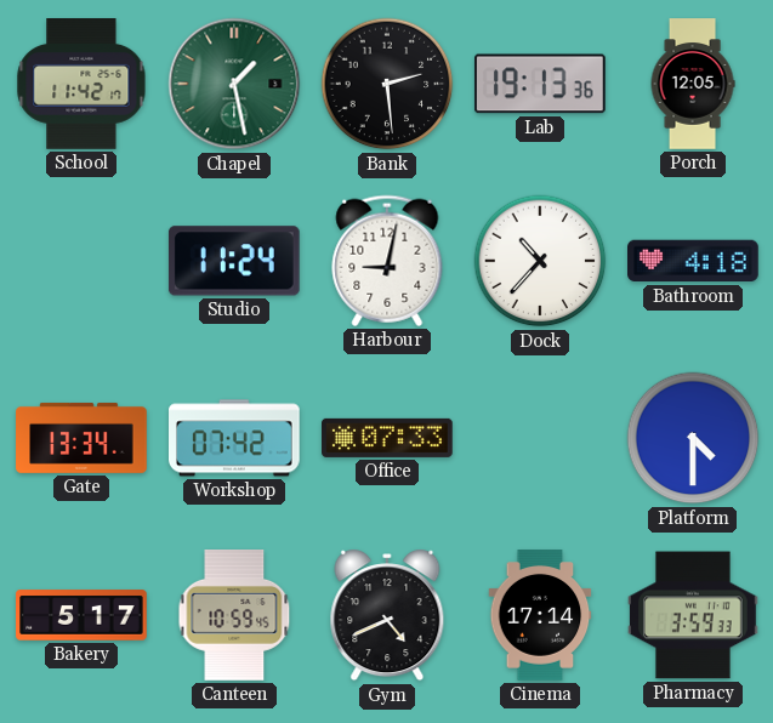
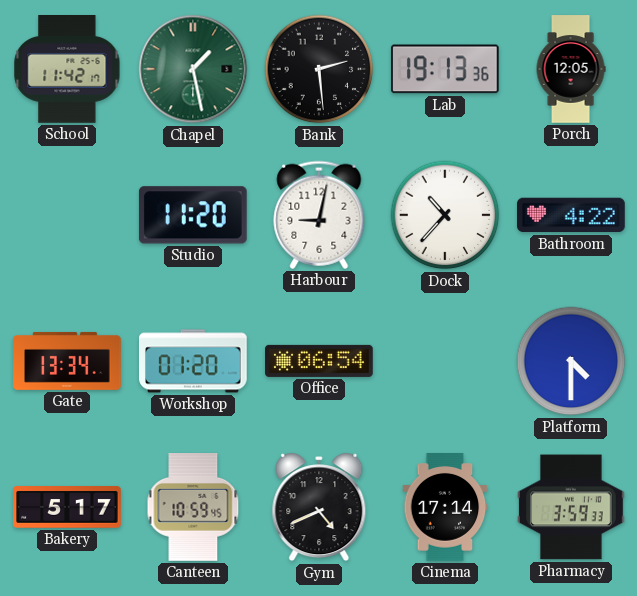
Studio: 11:24 -> 11:20
Bathroom: 4:18 -> 4:22
Workshop: 07:42 -> 01:20
Office: 07:33 -> 06:54
